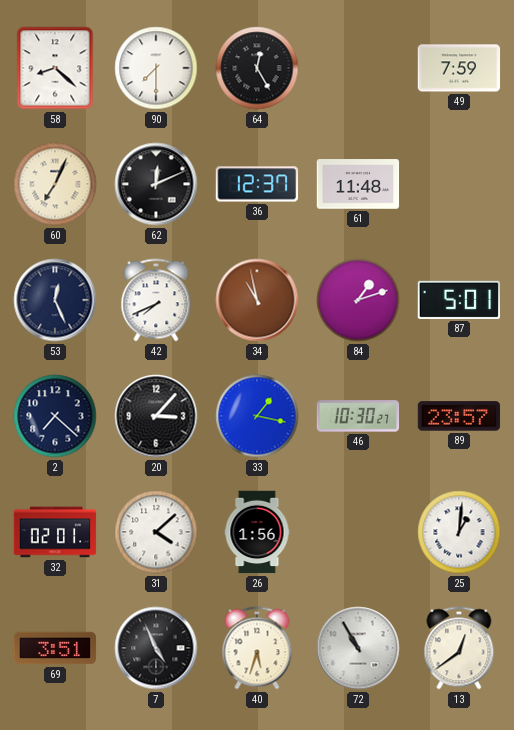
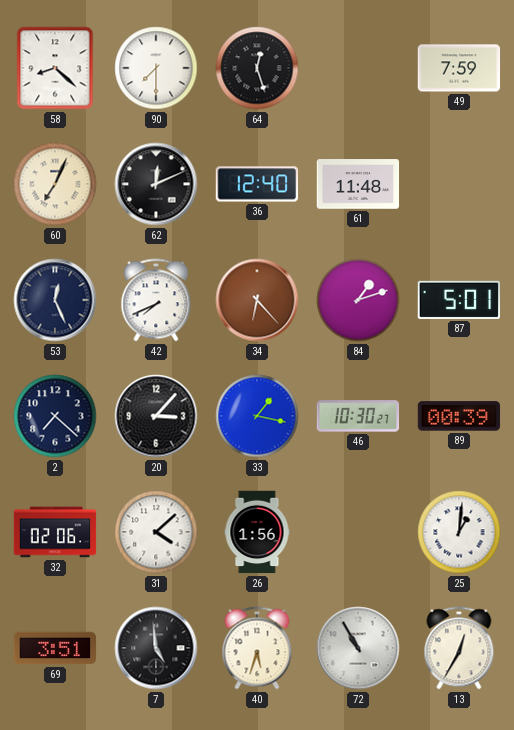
64: 12:25 -> 12:27
36: 12:37 -> 12:40
34: 10:58 -> 6:23
89: 23:57 -> 00:39
32: 02:01 -> 02:06
7: 4:56 -> 4:59
13: 12:39 -> 12:35
